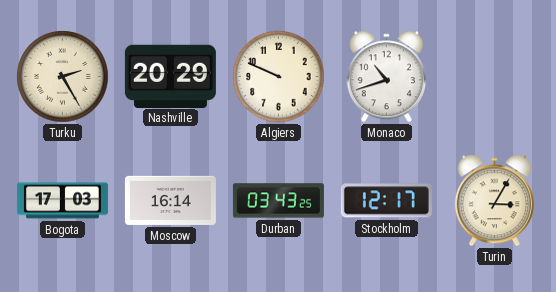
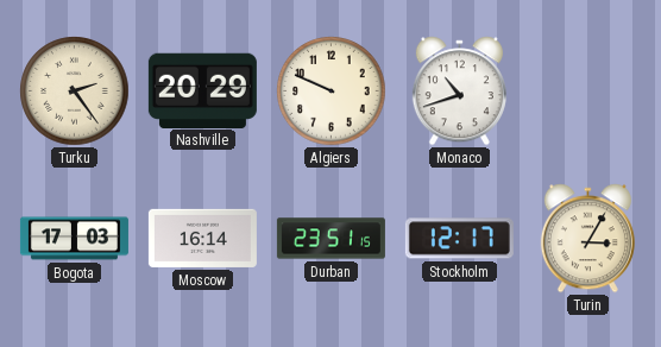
Turku: 2:25 -> 2:24
Durban: 03:43 -> 23:51
